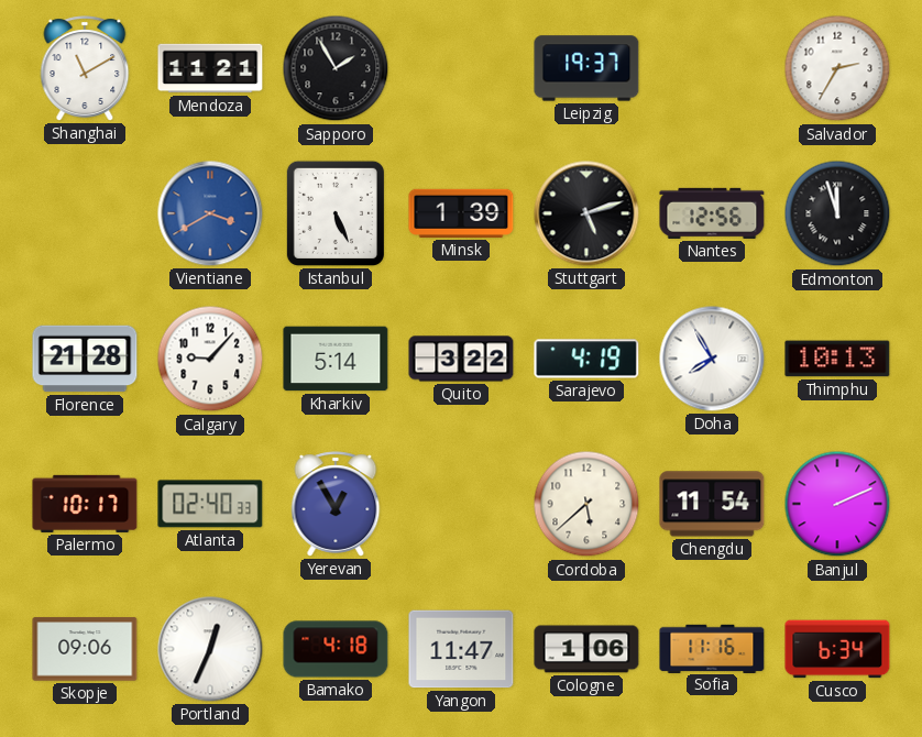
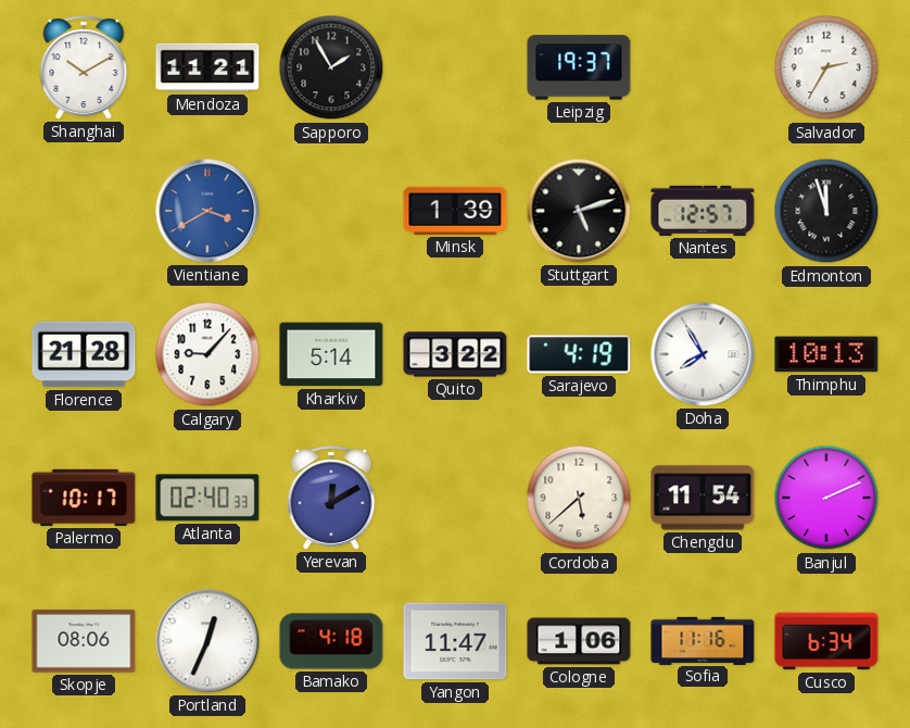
Shanghai: 11:10 -> 10:10
Istanbul: 5:26 -> none
Nantes: 12:56 -> 12:57
Yerevan: 12:55 -> 12:10
Skopje: 09:06 -> 08:06
